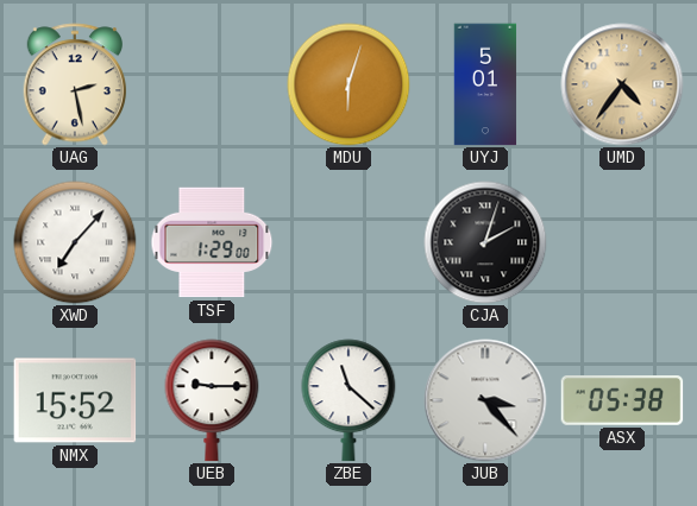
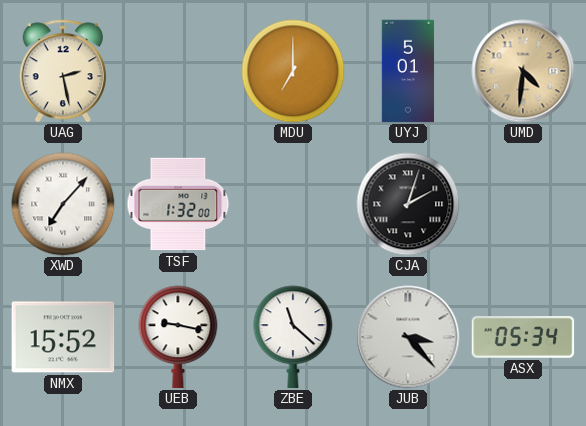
MDU: 6:03 -> 7:00
UMD: 4:36 -> 4:31
TSF: 1:29 -> 1:32
UEB: 9:15 -> 9:17
ASX: 05:38 -> 05:34
